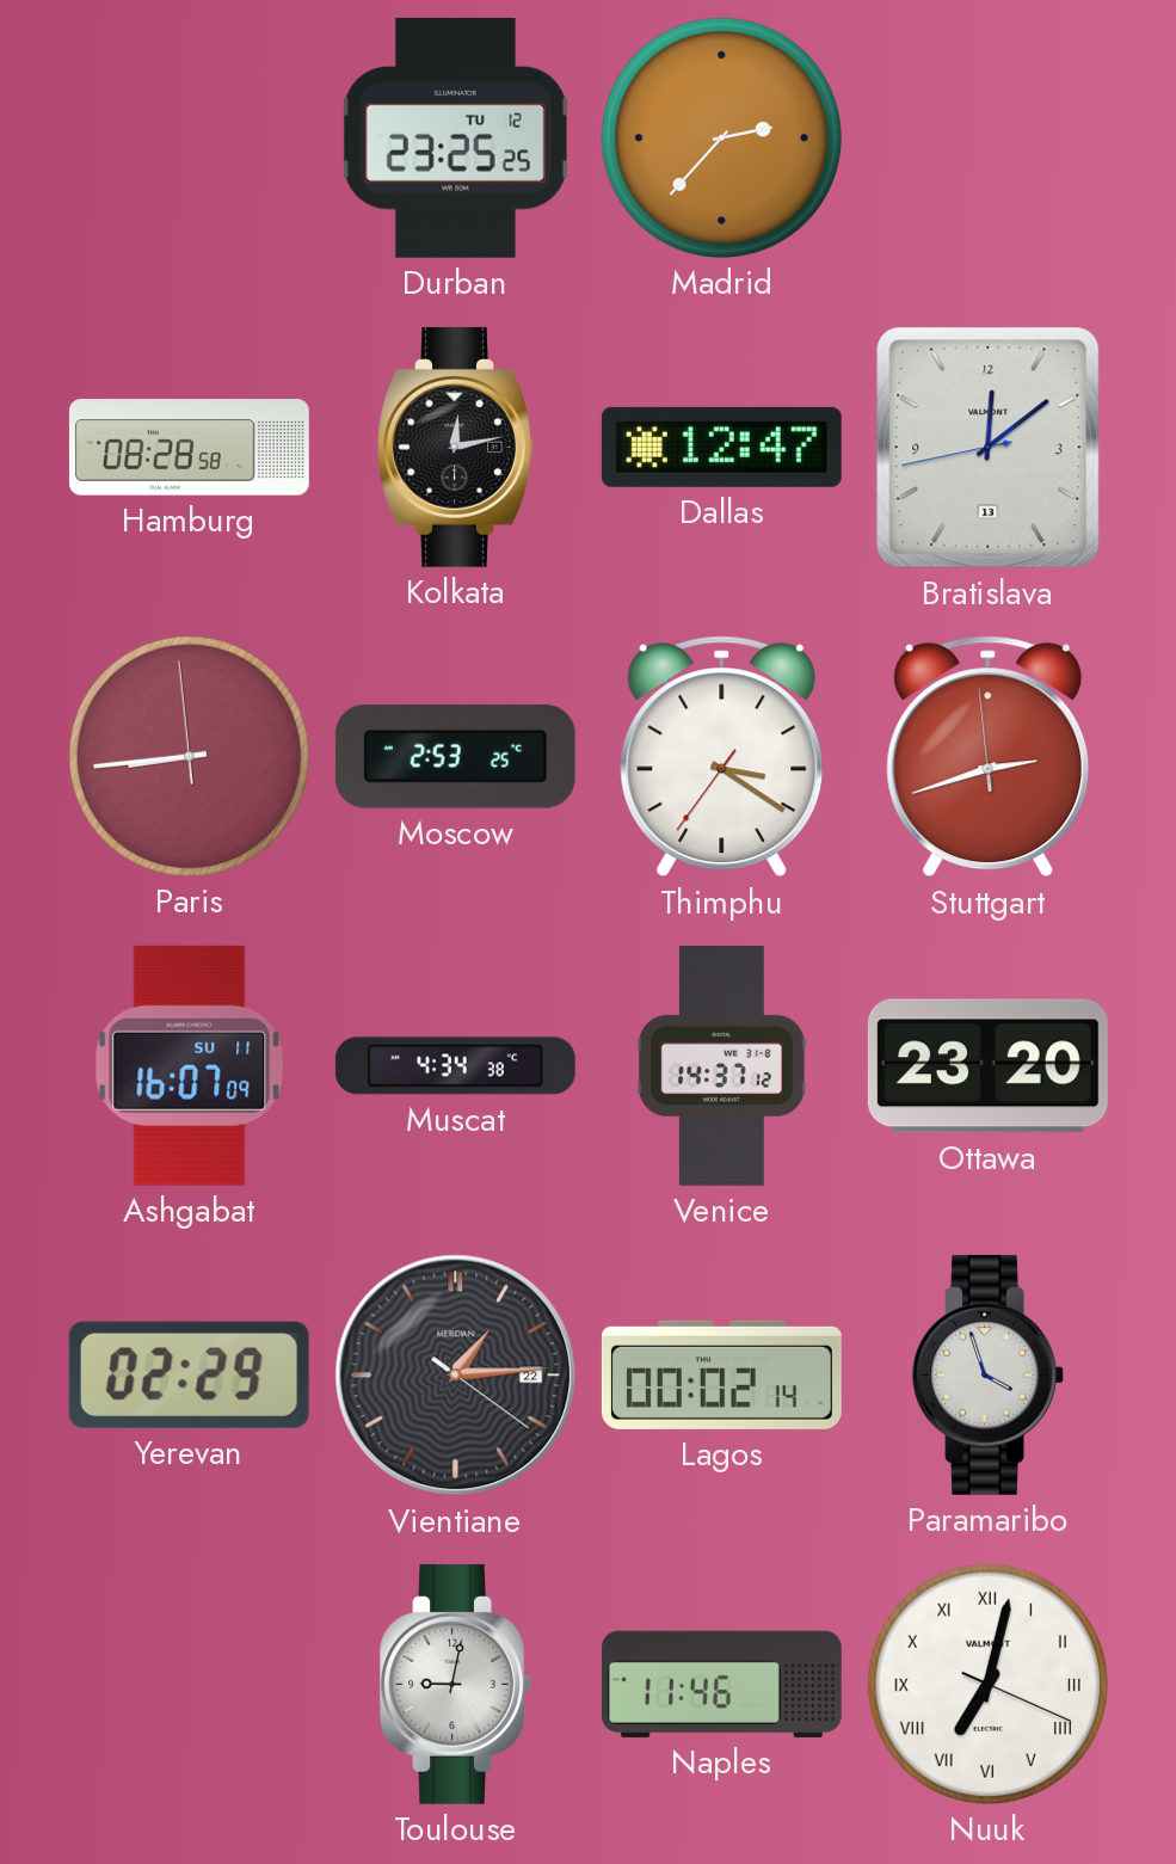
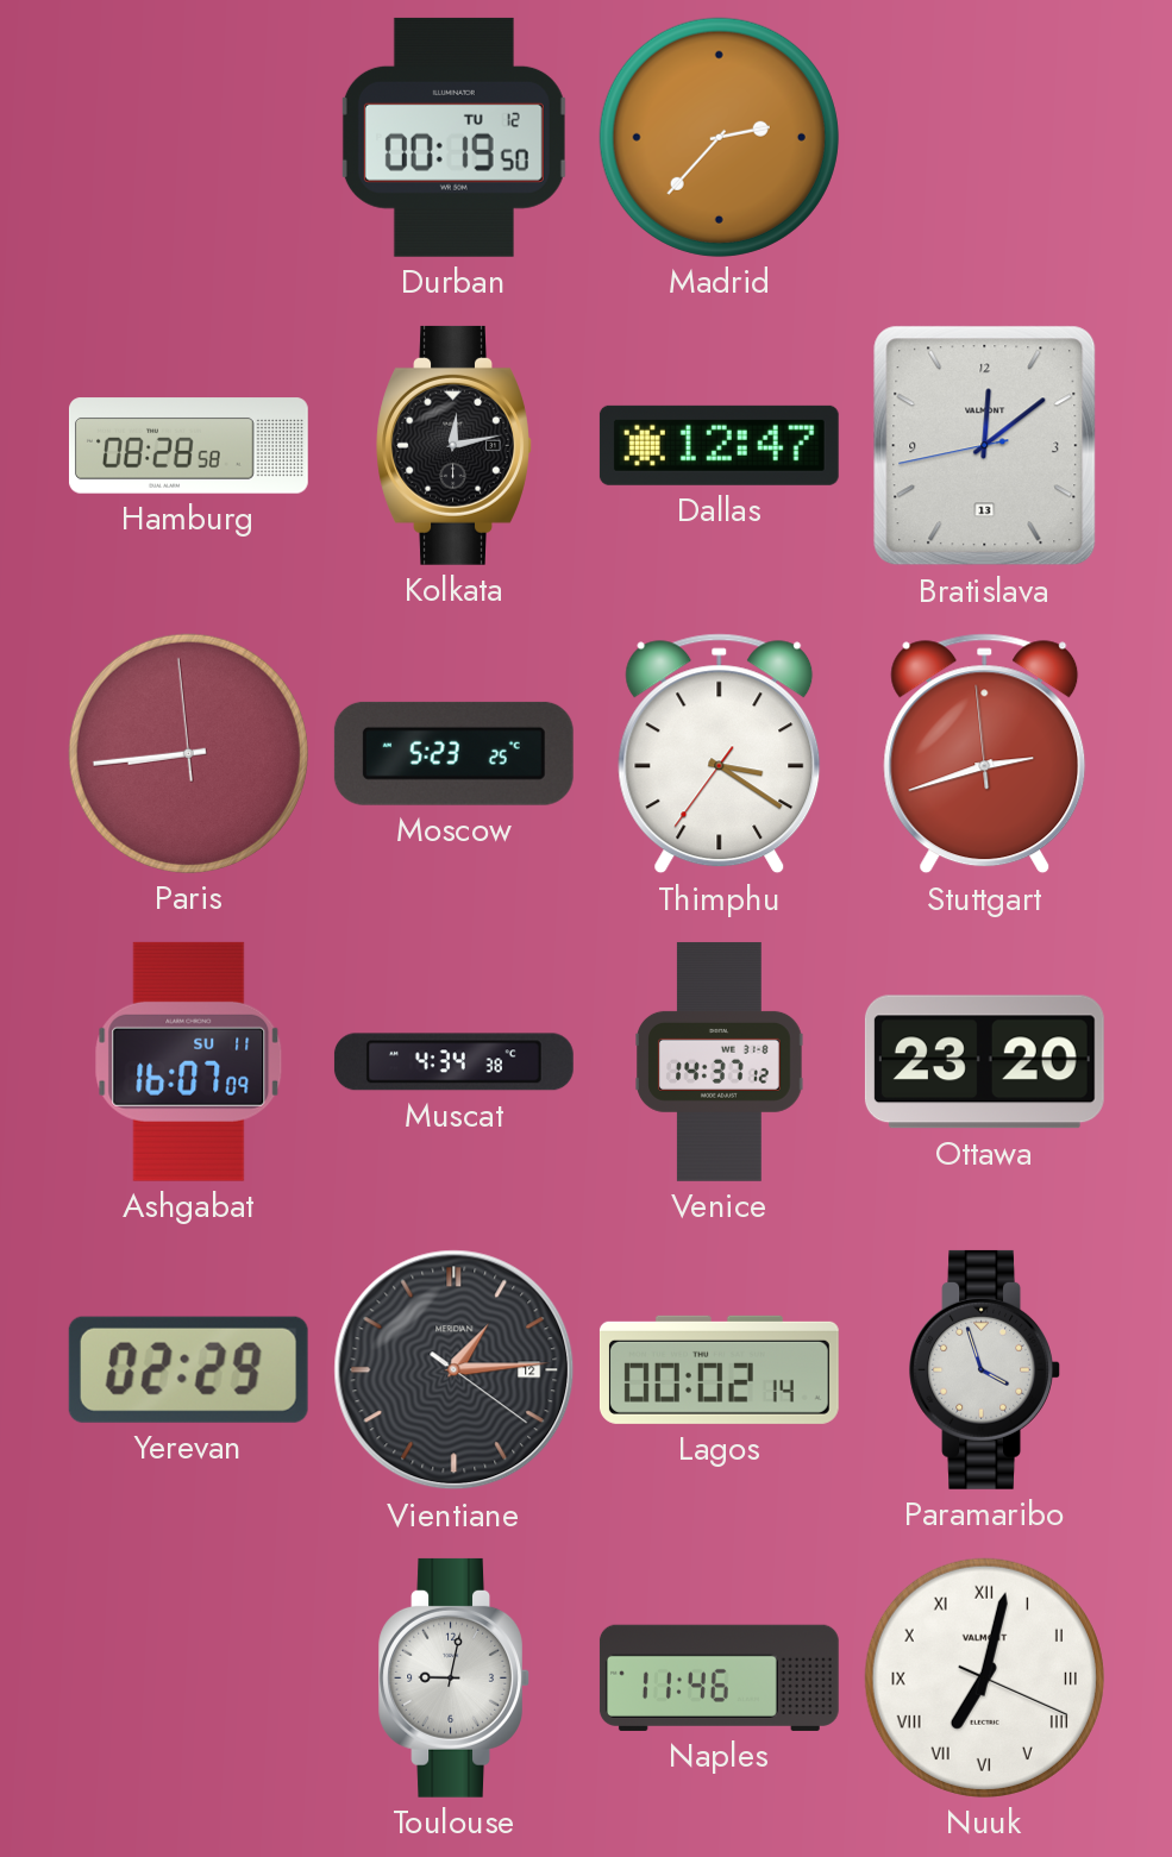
Durban: 23:25 -> 00:19
Moscow: 2:53 -> 5:23
Vientiane date: 22 -> 12
